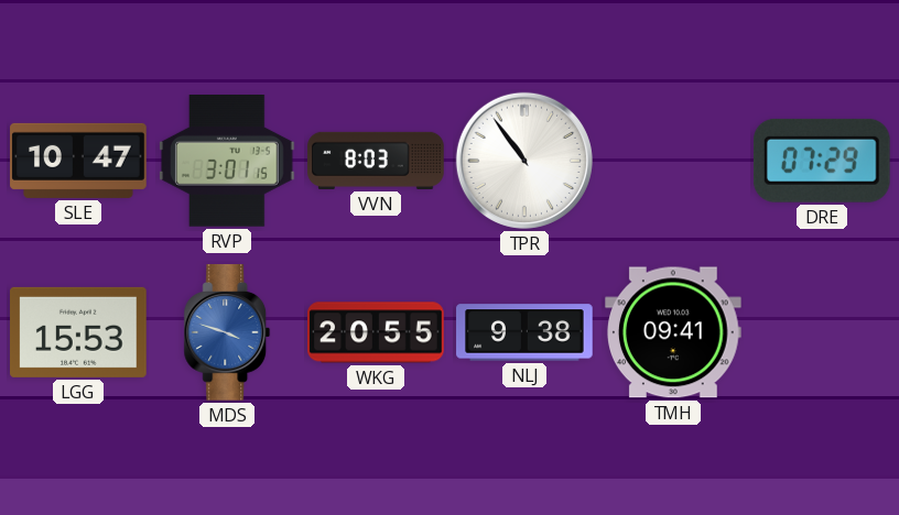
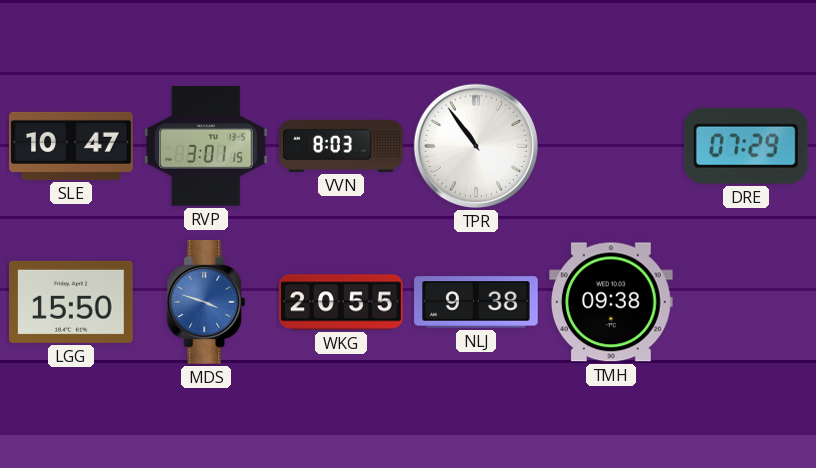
LGG: 15:53 -> 15:50
TMH: 09:41 -> 09:38
